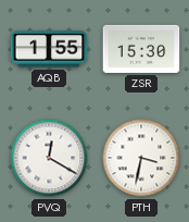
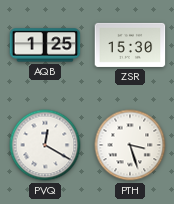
AQB: 1:55 -> 1:25
PTH: 3:32 -> 3:27
